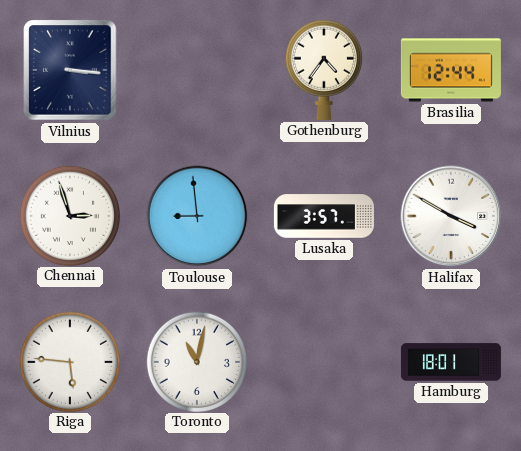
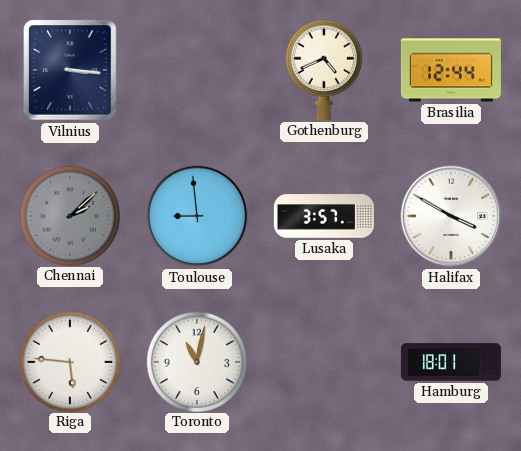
Gothenburg: 4:36 -> 4:41
Chennai: 2:57 -> 2:08
Chennai dial: white -> grey
